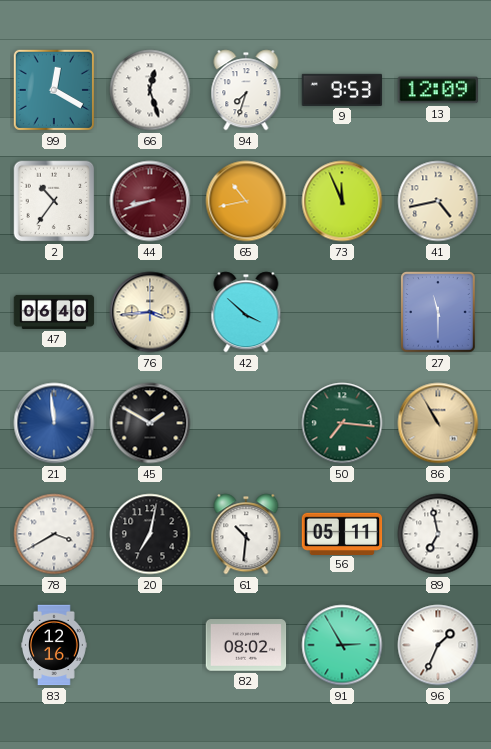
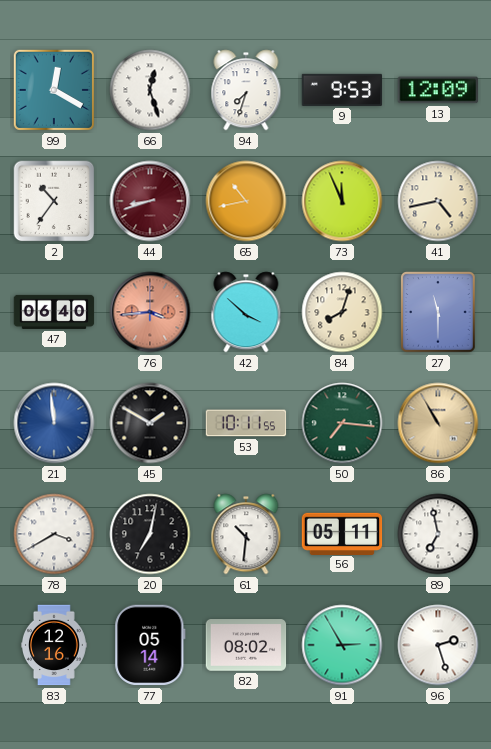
76 dial: cream -> salmon
84: none -> 8:03
53: none -> 10:11
77: none -> 05:14
96: 1:34 -> 2:27
